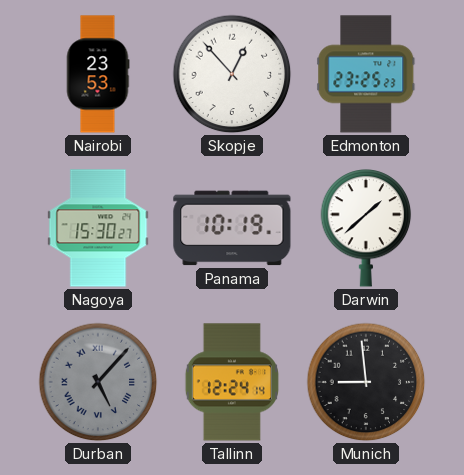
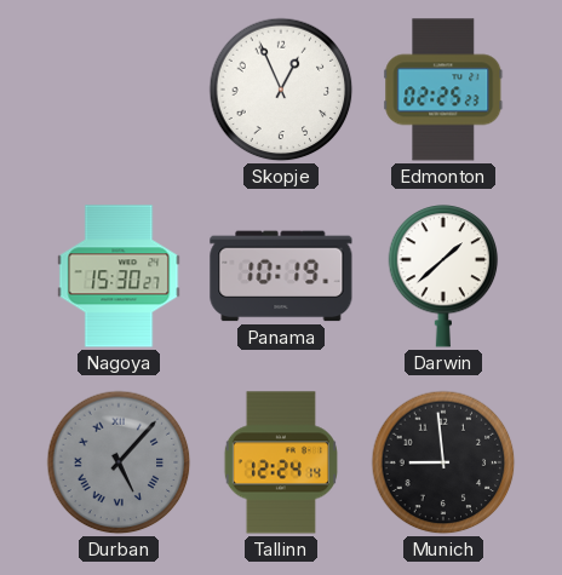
Nairobi: 23:53 -> none
Skopje: 12:53 -> 12:56
Edmonton: 23:25 -> 02:25
